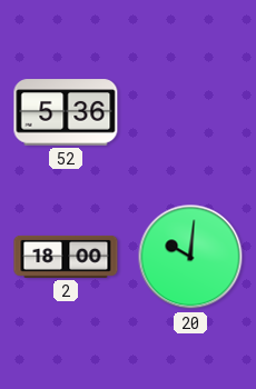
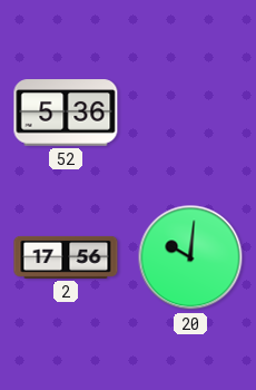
2: 18:00 -> 17:56
